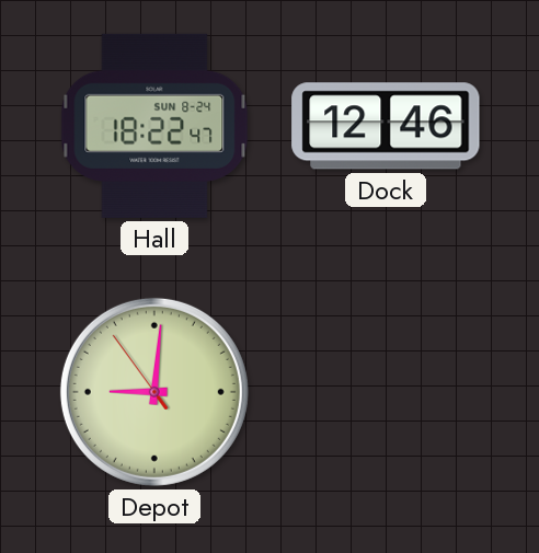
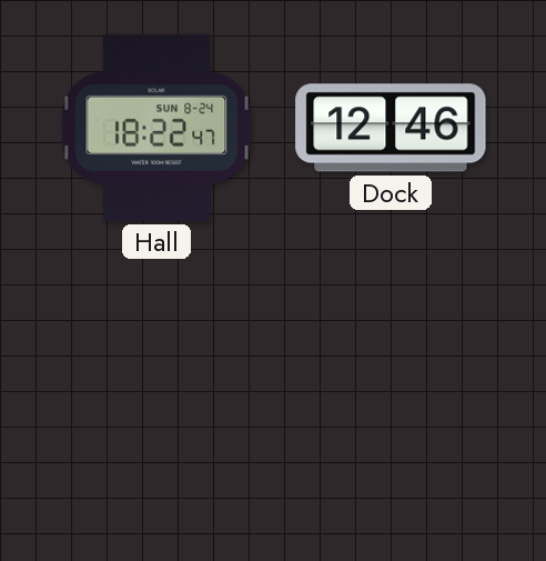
Depot: 9:00 -> none
